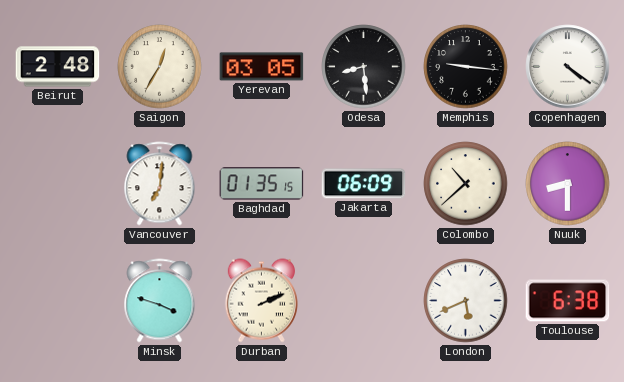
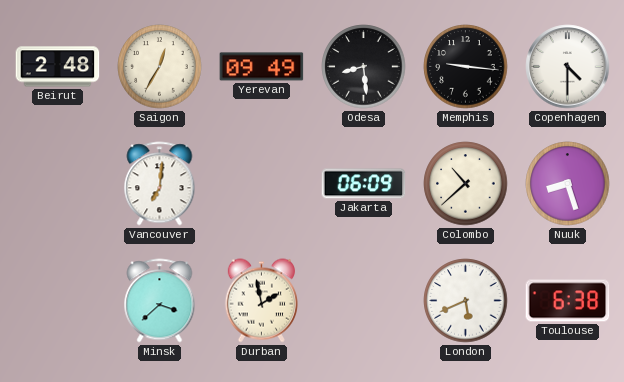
Yerevan: 03:05 -> 09:49
Copenhagen: 4:21 -> 4:30
Baghdad: 01:35 -> none
Nuuk: 8:30 -> 8:27
Minsk: 3:48 -> 3:38
Durban: 2:11 -> 1:58
